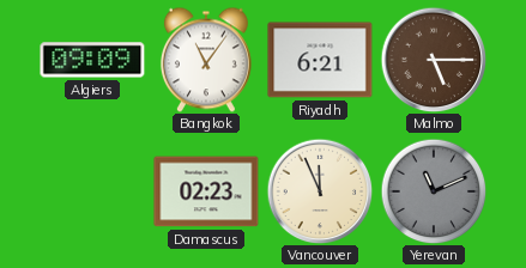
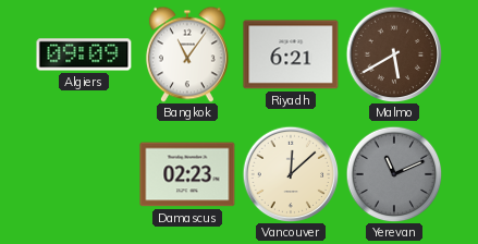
Malmo: 5:15 -> 5:40
Vancouver: 11:56 -> 12:08
